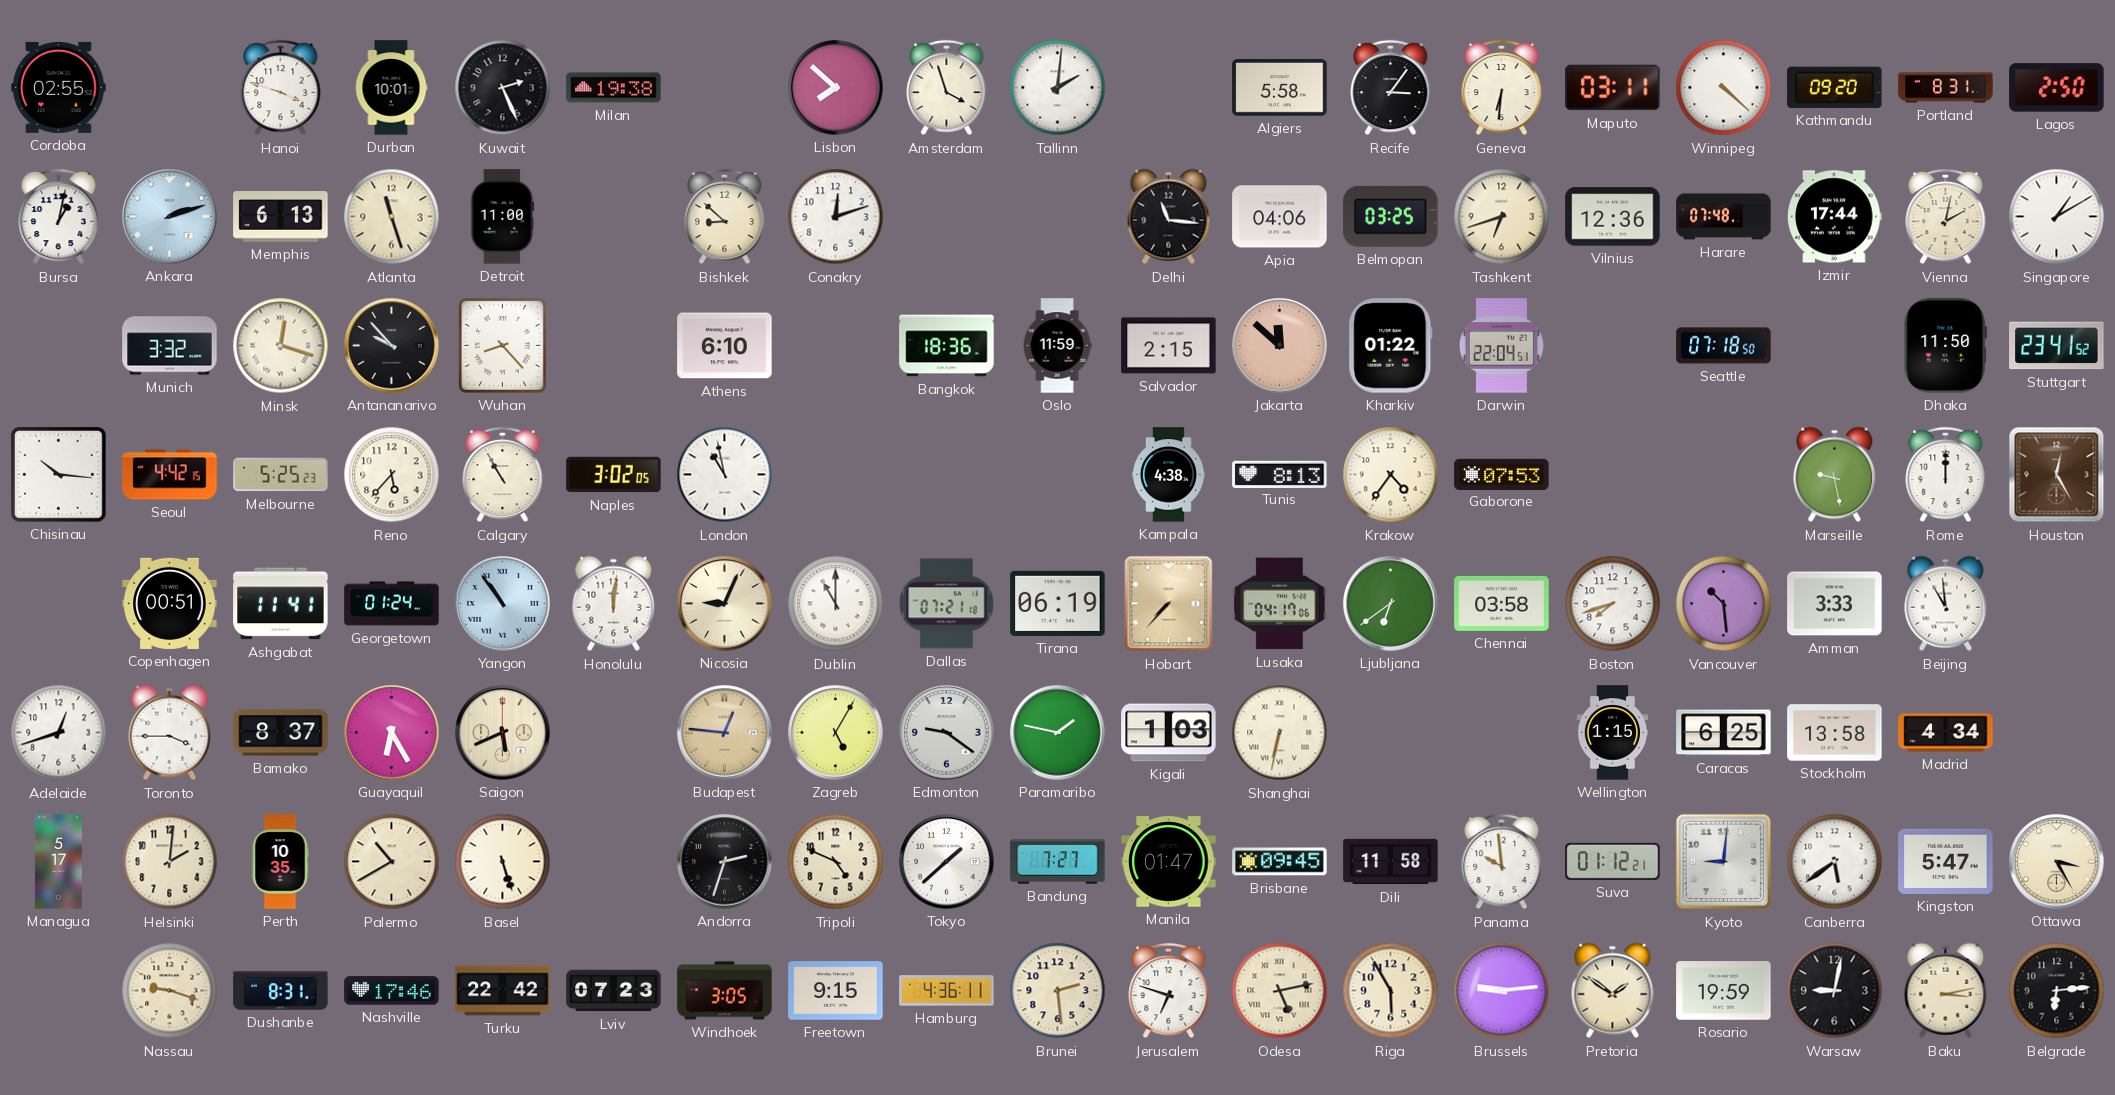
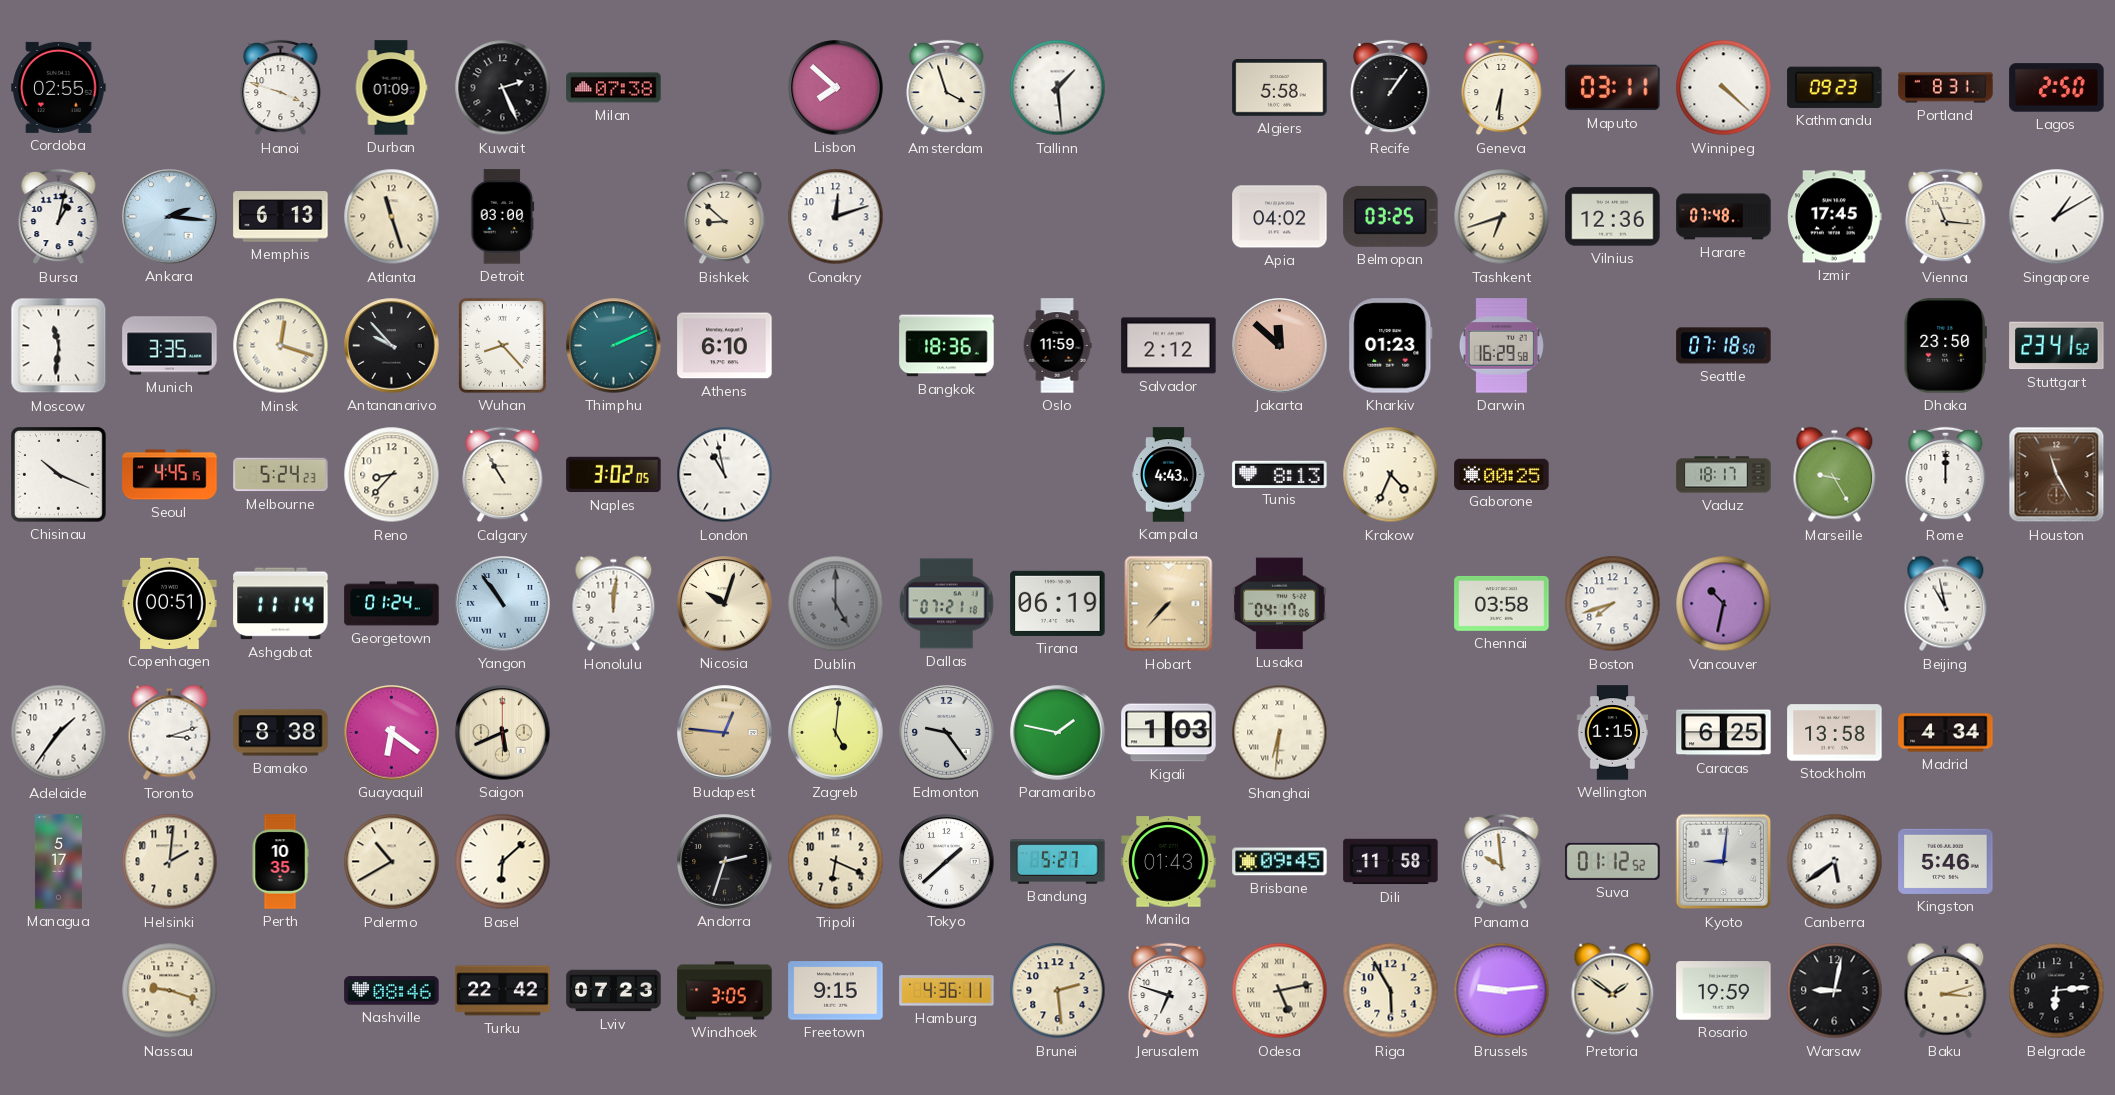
Durban: 10:01 -> 01:09
Milan: 19:38 -> 07:38
Tallinn: 2:01 -> 1:29
Recife: 3:06 -> 1:06
Kathmandu: 09:20 -> 09:23
Ankara: 2:12 -> 2:16
Detroit: 11:00 -> 03:00
Delhi: 11:16 -> none
Apia: 04:06 -> 04:02
Izmir: 17:44 -> 17:45
Vienna: 2:02 -> 11:16
Moscow: none -> 11:31
Munich: 3:32 -> 3:35
Thimphu: none -> 2:11
Salvador: 2:15 -> 2:12
Kharkiv: 01:22 -> 01:23
Darwin: 22:04 -> 16:29
Dhaka: 11:50 -> 23:50
Chisinau: 10:16 -> 10:19
Seoul: 4:42 -> 4:45
Melbourne: 5:25 -> 5:24
Reno: 5:37 -> 8:37
Kampala: 4:38 -> 4:43
Krakow: 4:36 -> 4:34
Gaborone: 07:53 -> 00:25
Vaduz: none -> 18:17
Marseille: 9:28 -> 9:25
Houston: 12:25 -> 11:25
Ashgabat: 11:41 -> 11:14
Nicosia: 9:04 -> 10:03
Dublin: 11:00 -> 5:00
Dublin dial: white -> grey
Ljubljana: 6:39 -> none
Vancouver: 10:29 -> 10:32
Amman: 3:33 -> none
Beijing: 10:59 -> 10:58
Adelaide: 12:42 -> 1:36
Toronto: 3:45 -> 3:12
Bamako: 8:37 -> 8:38
Guayaquil: 6:25 -> 6:21
Zagreb: 5:05 -> 5:01
Edmonton: 9:21 -> 9:24
Shanghai: 6:32 -> 6:31
Basel: 5:27 -> 6:08
Tripoli: 4:49 -> 6:19
Bandung: 7:27 -> 5:27
Manila: 01:47 -> 01:43
Suva: 01:12:21 -> 01:12:52
Kingston: 5:47 -> 5:46
Ottawa: 3:25 -> none
Dushanbe: 8:31 -> none
Nashville: 17:46 -> 08:46
Baku: 3:13 -> 3:12
